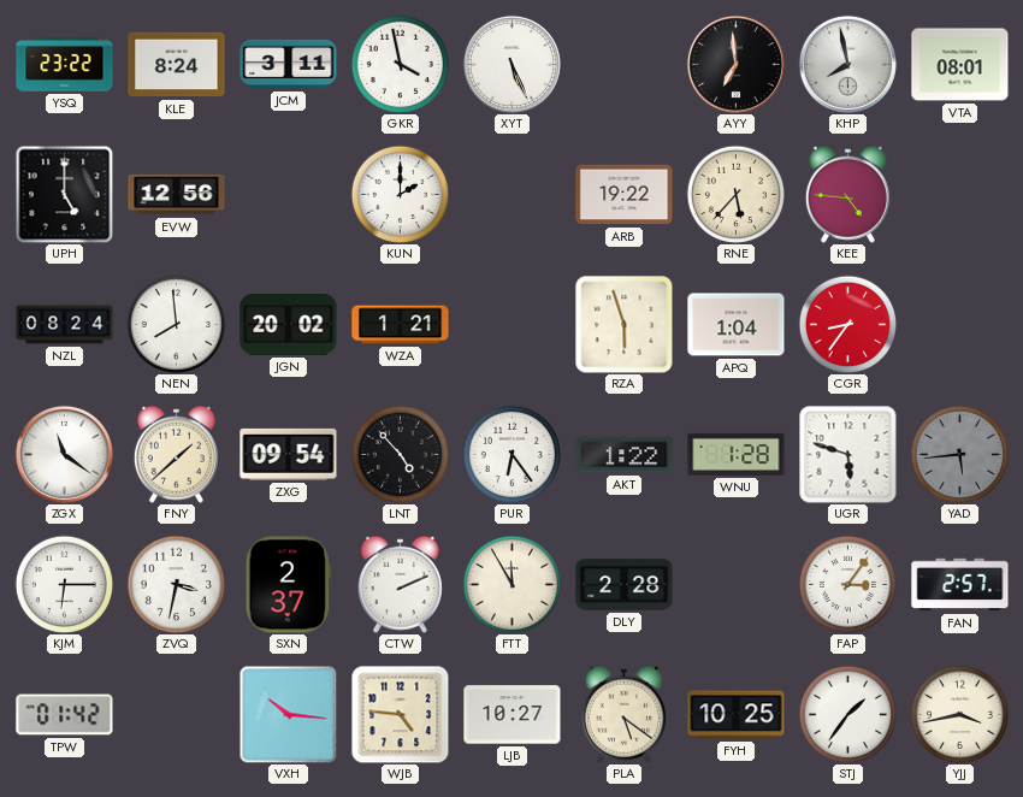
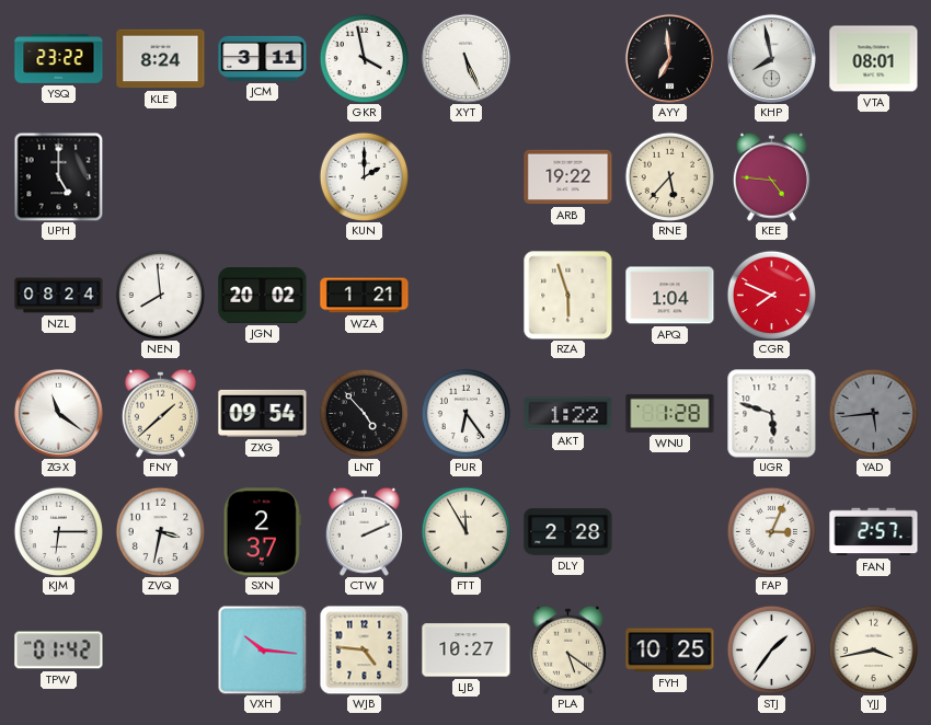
EVW: 12:56 -> none
CGR: 8:36 -> 7:49
FAP: 3:06 -> 3:04
